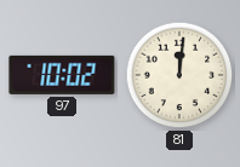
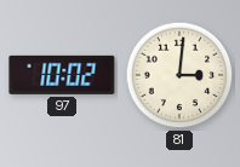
81: 12:01 -> 3:01
